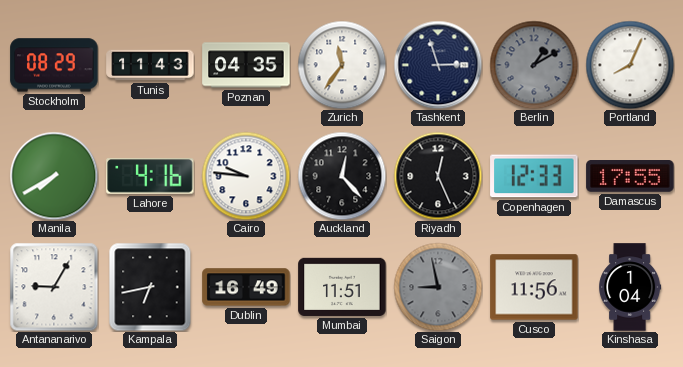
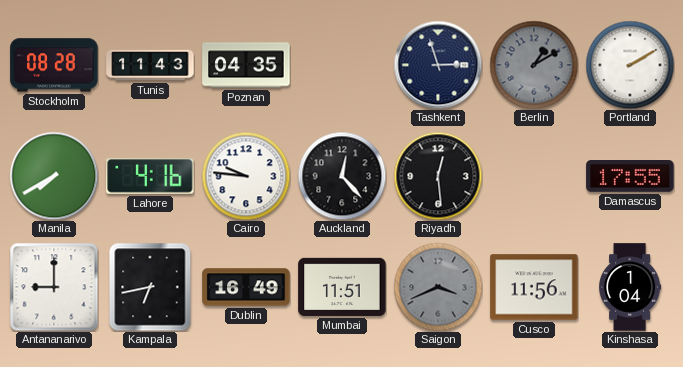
Stockholm: 08:29 -> 08:28
Zurich: 11:36 -> none
Portland: 8:04 -> 2:10
Riyadh: 12:26 -> 12:29
Copenhagen: 12:33 -> none
Antananarivo: 9:05 -> 9:00
Saigon: 8:58 -> 3:41
